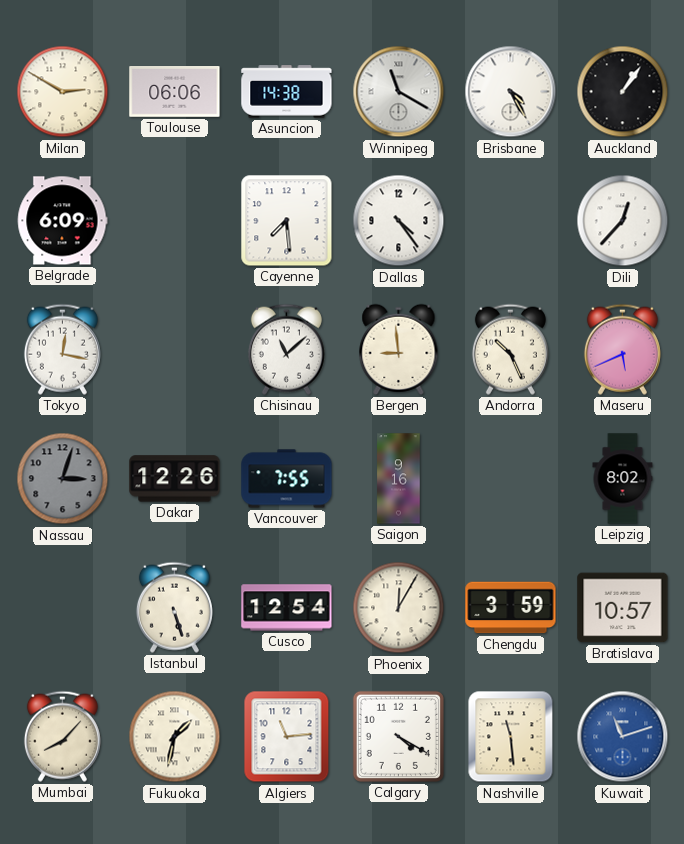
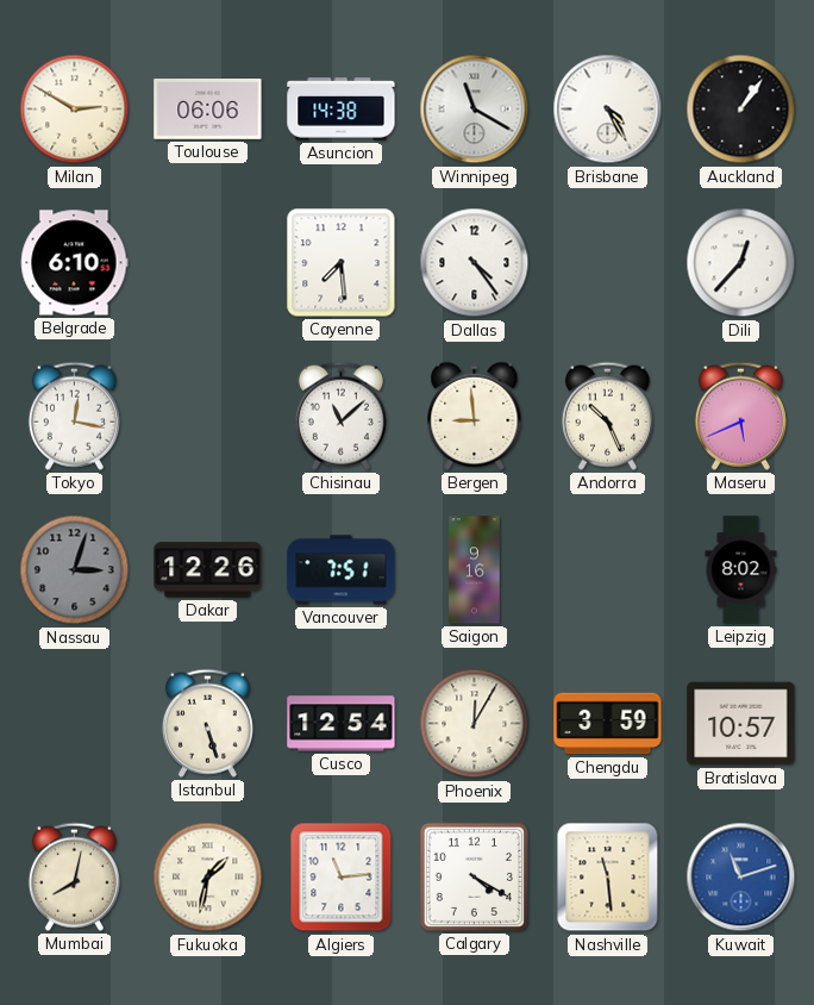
Belgrade: 6:09 -> 6:10
Vancouver: 7:55 -> 7:51
Mumbai: 8:07 -> 8:02
